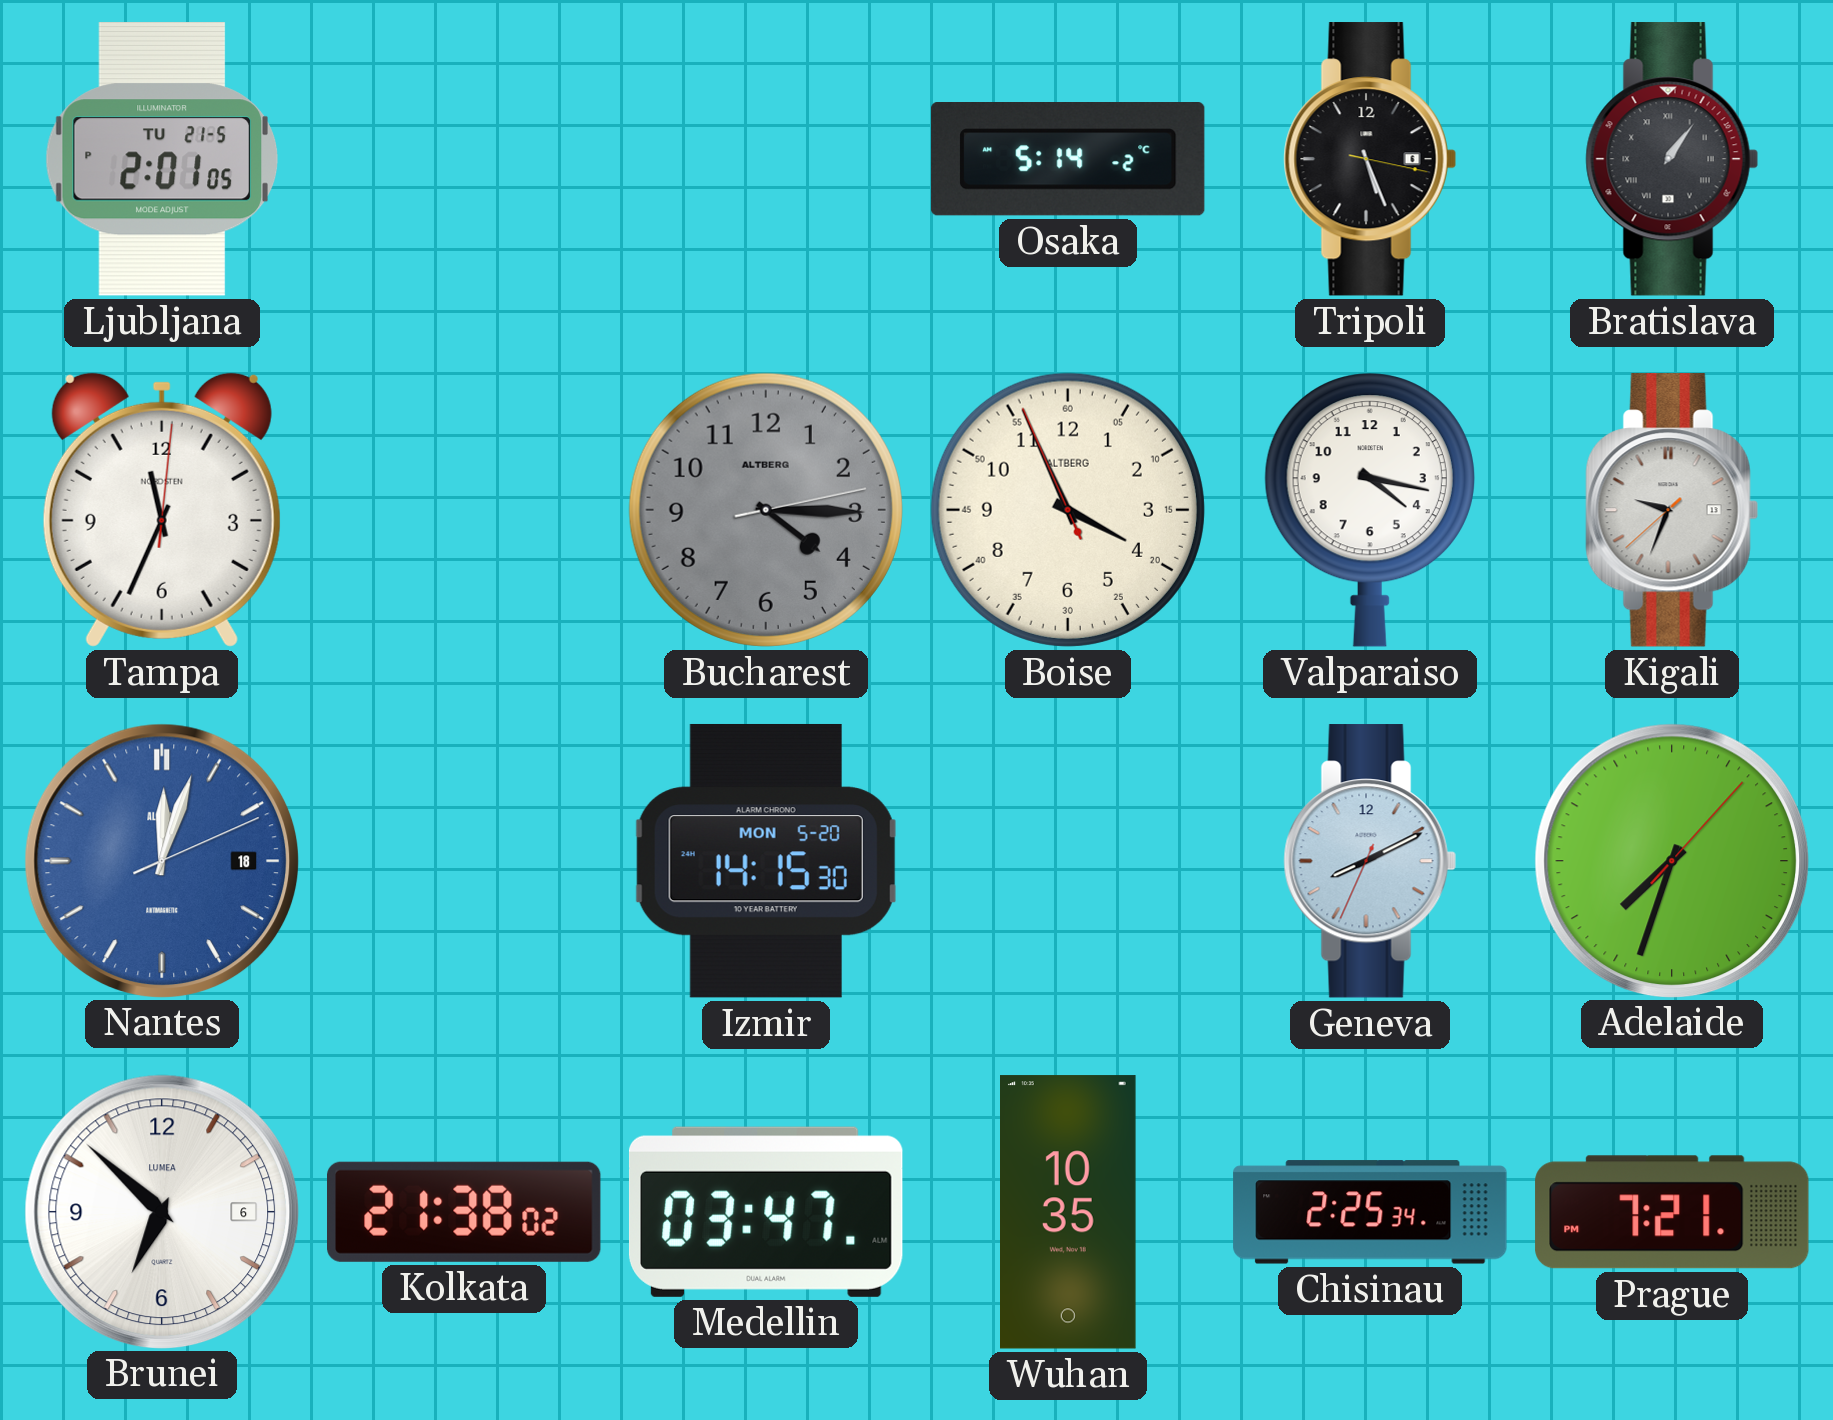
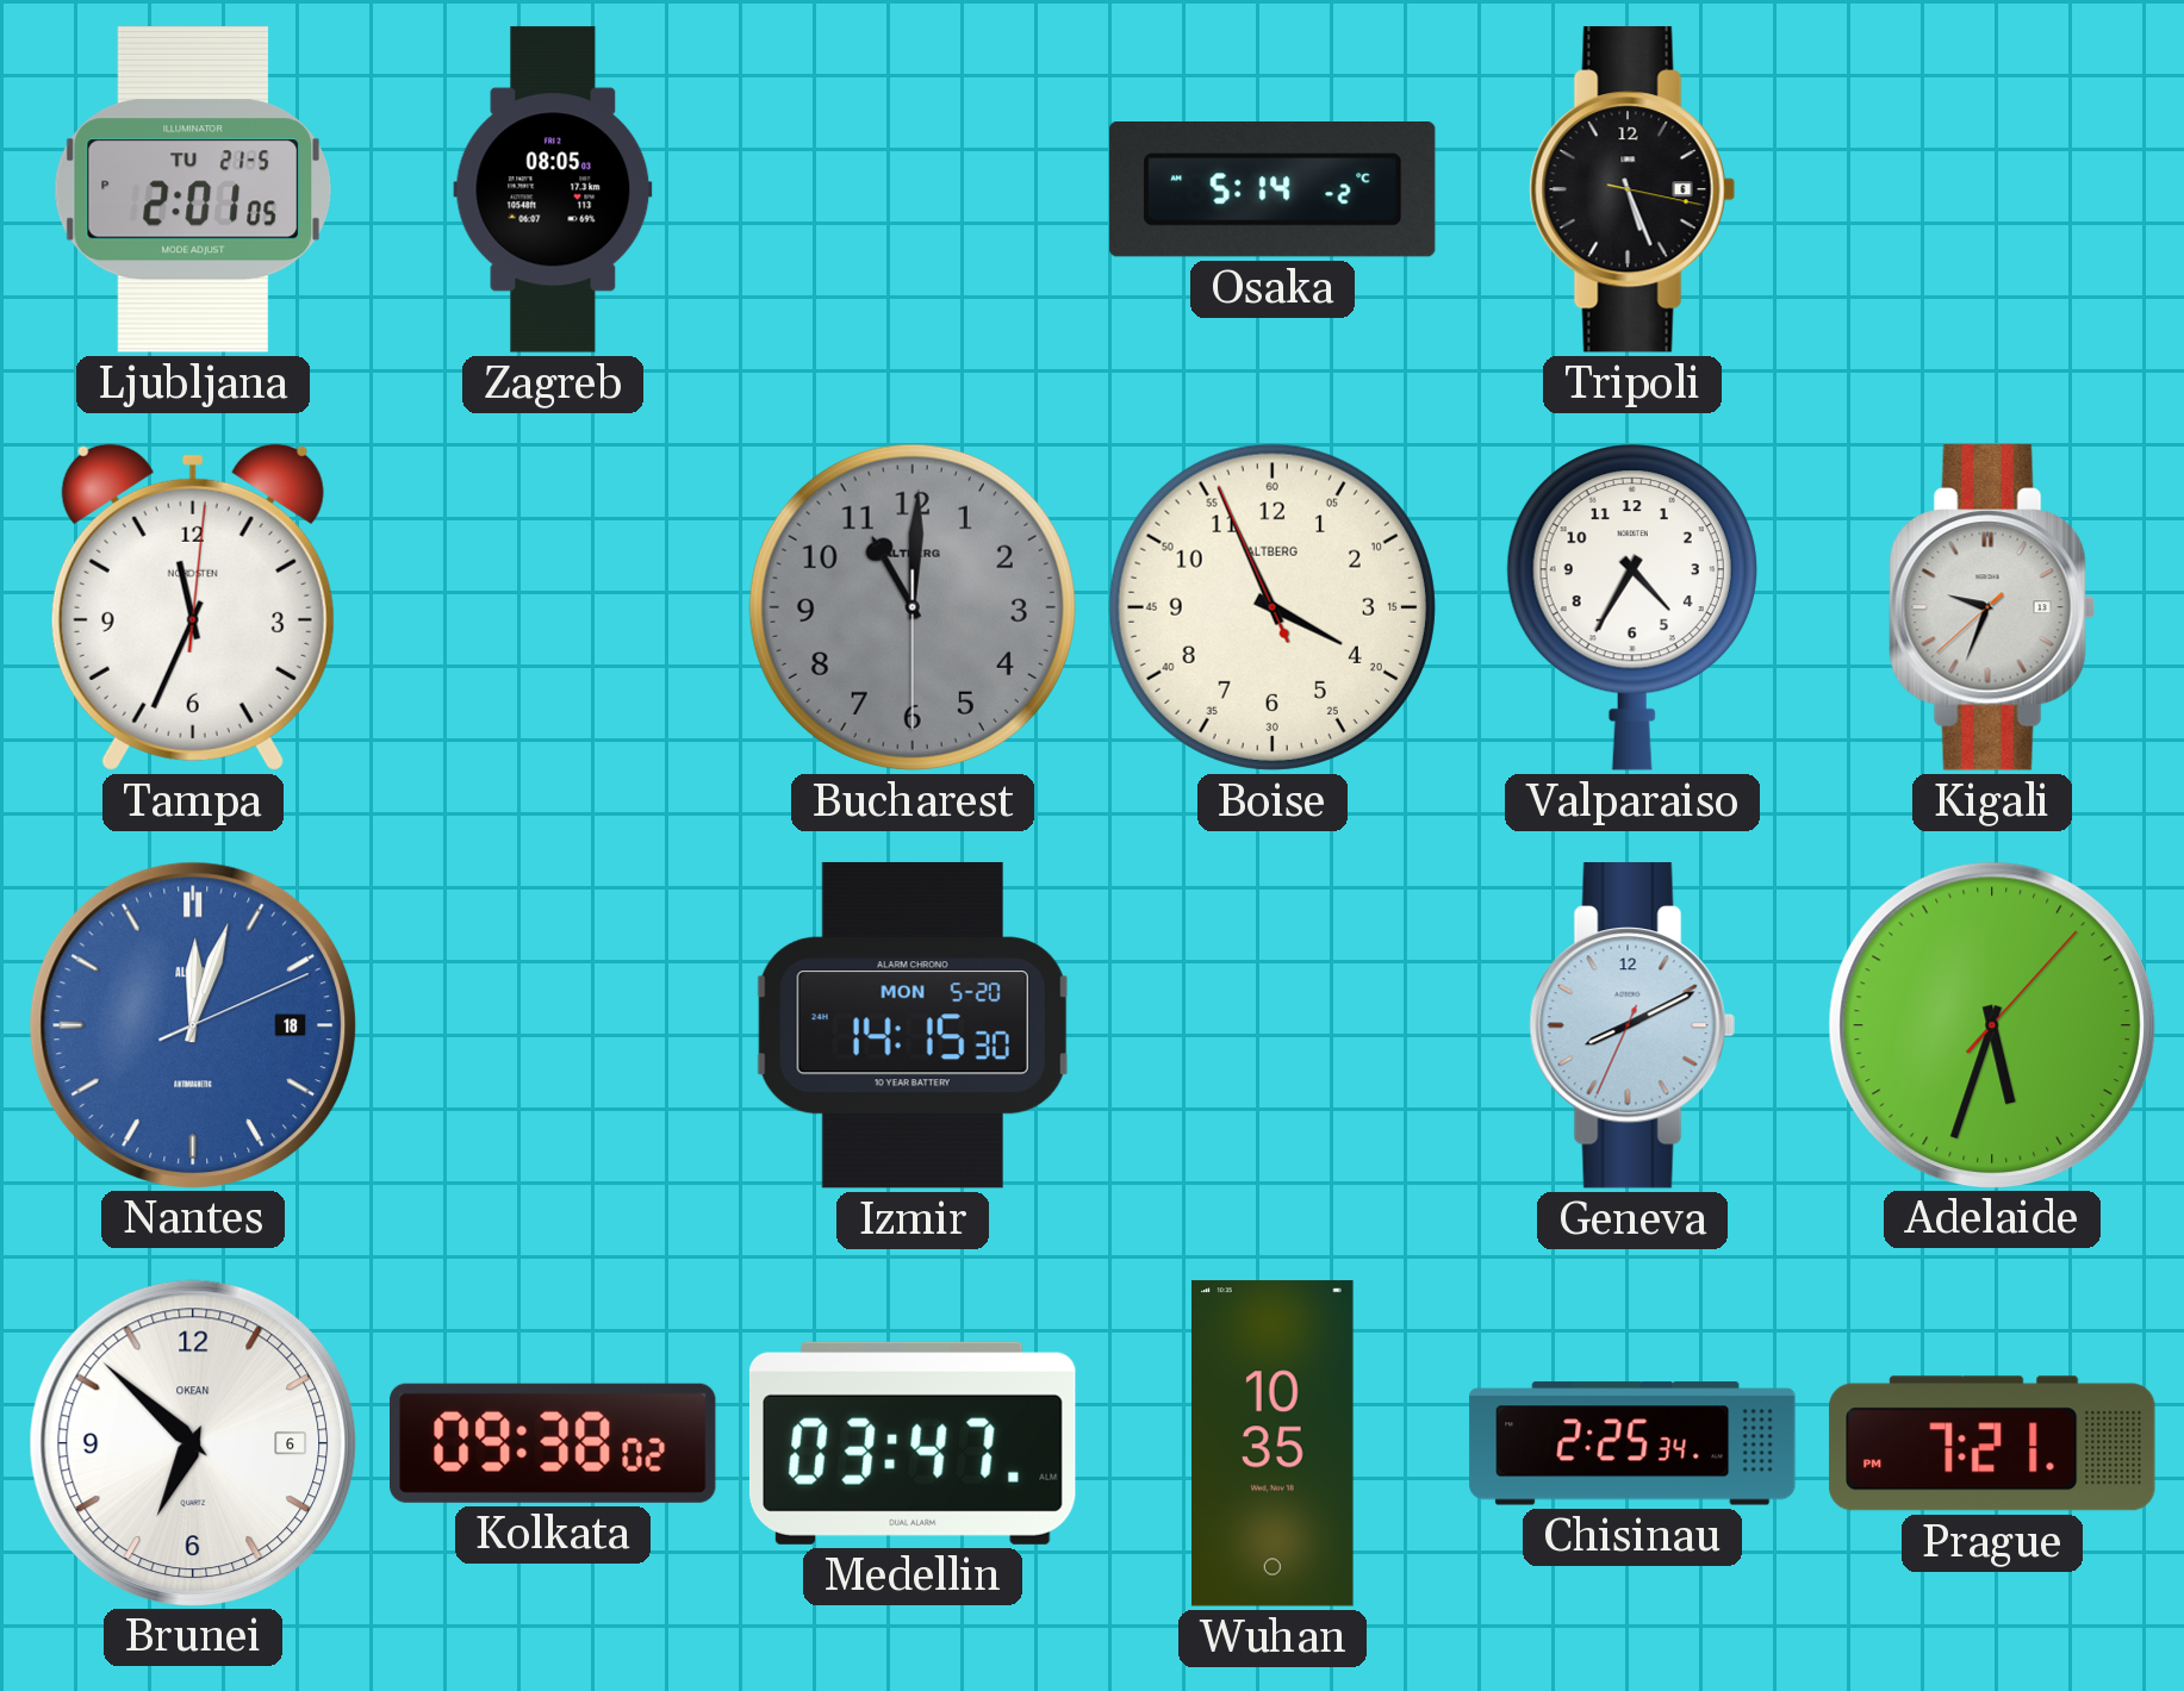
Zagreb: none -> 08:05
Bratislava: 1:06 -> none
Bucharest: 4:15 -> 11:00
Valparaiso: 4:17 -> 4:35
Adelaide: 7:33 -> 5:33
Brunei brand: LUMEA -> OKEAN
Kolkata: 21:38 -> 09:38
